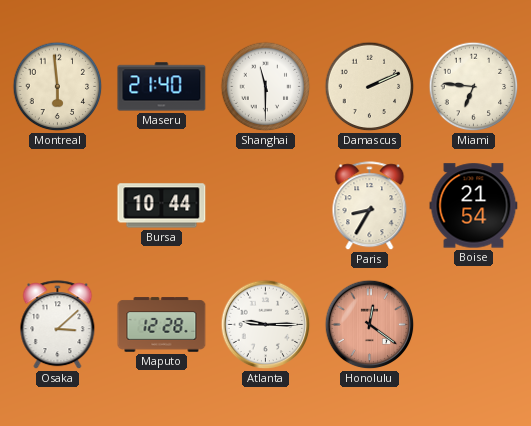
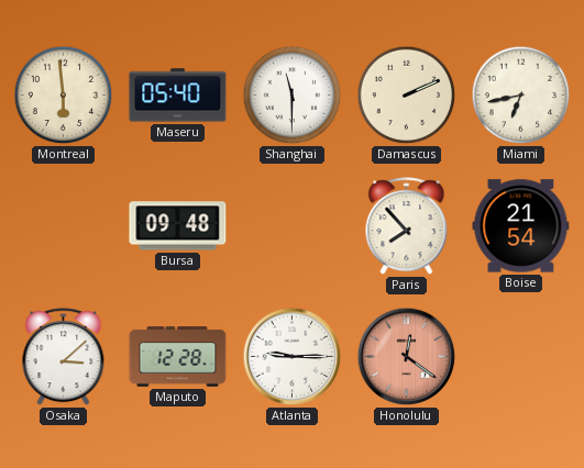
Maseru: 21:40 -> 05:40
Miami: 6:46 -> 6:43
Bursa: 10:44 -> 09:48
Paris: 8:35 -> 7:53
